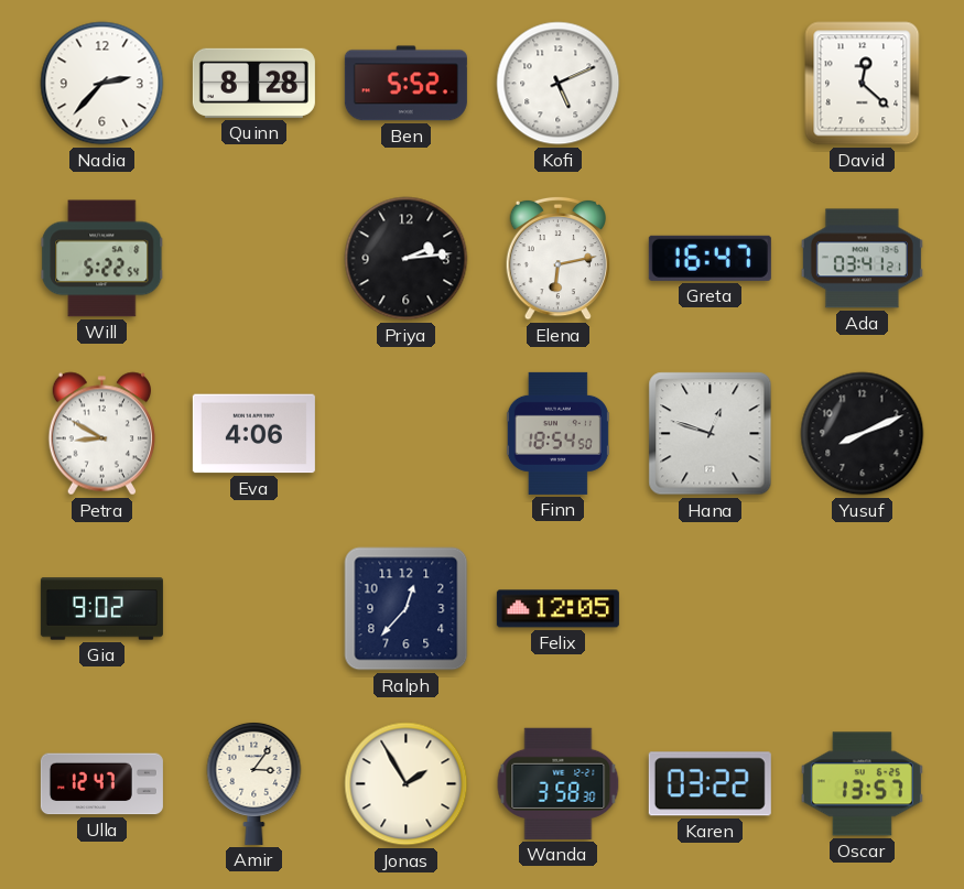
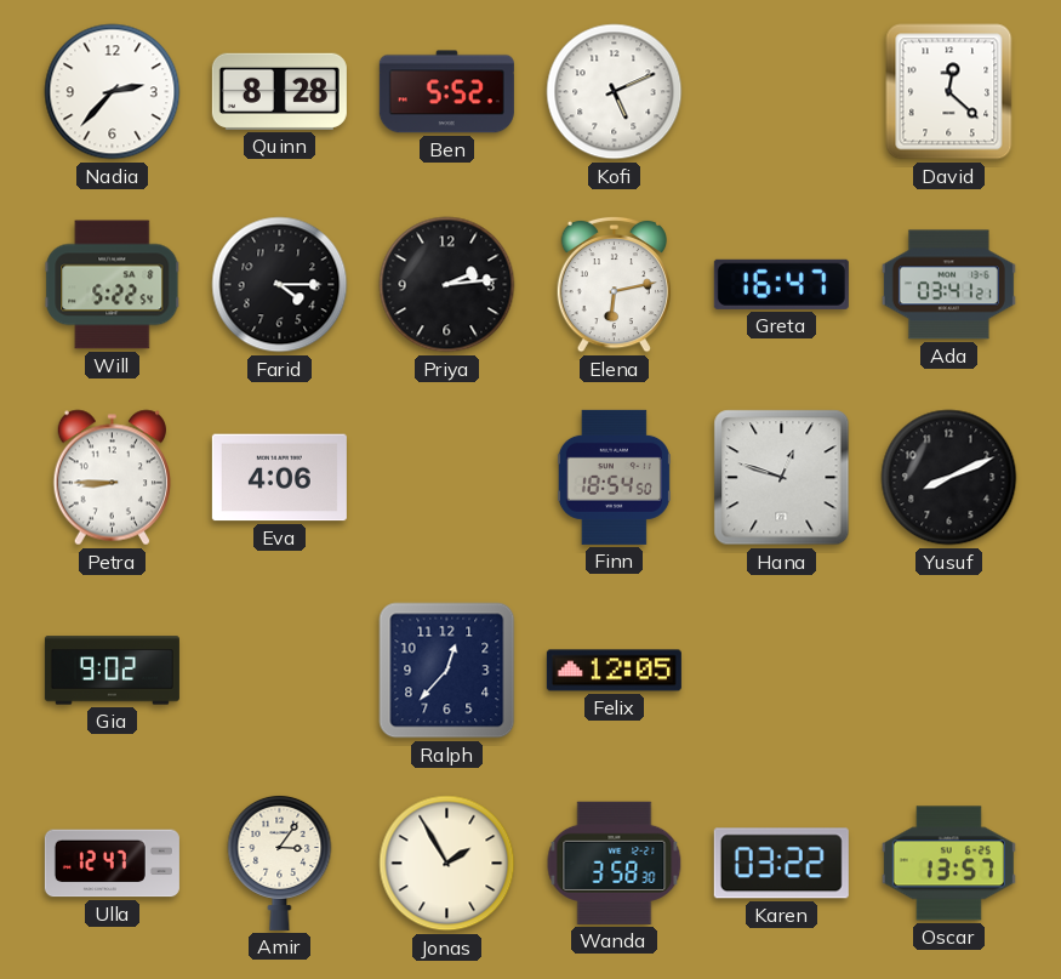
Farid: none -> 4:15
Petra: 8:50 -> 8:45
